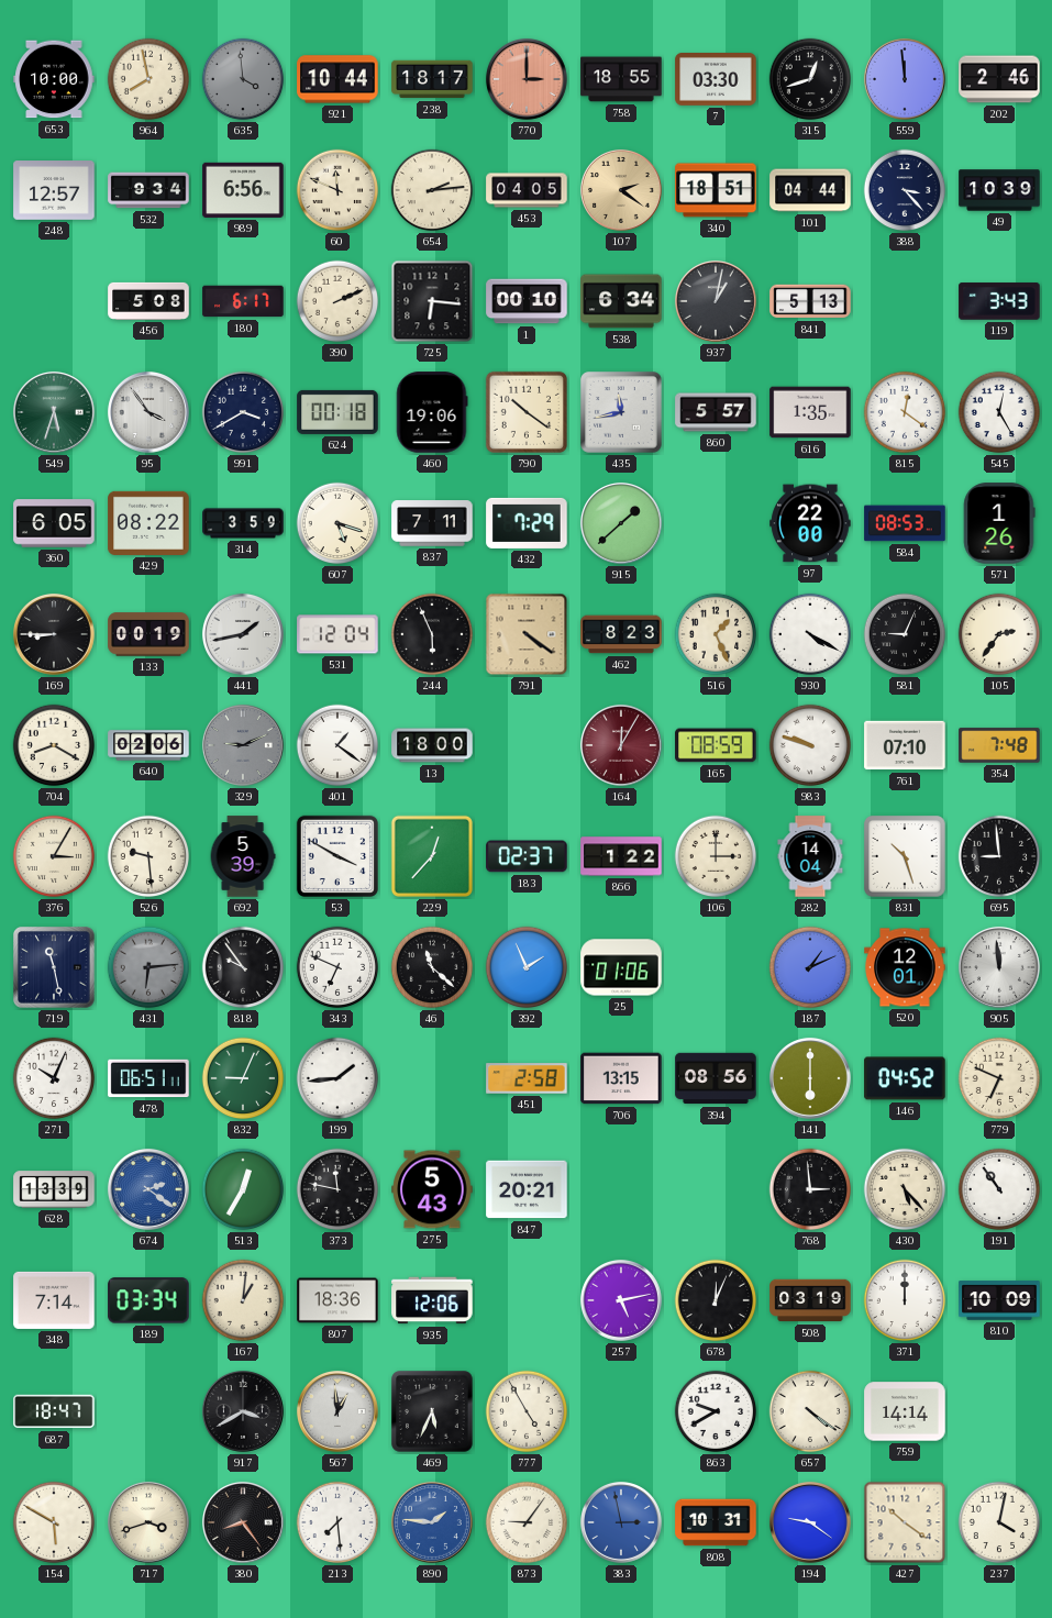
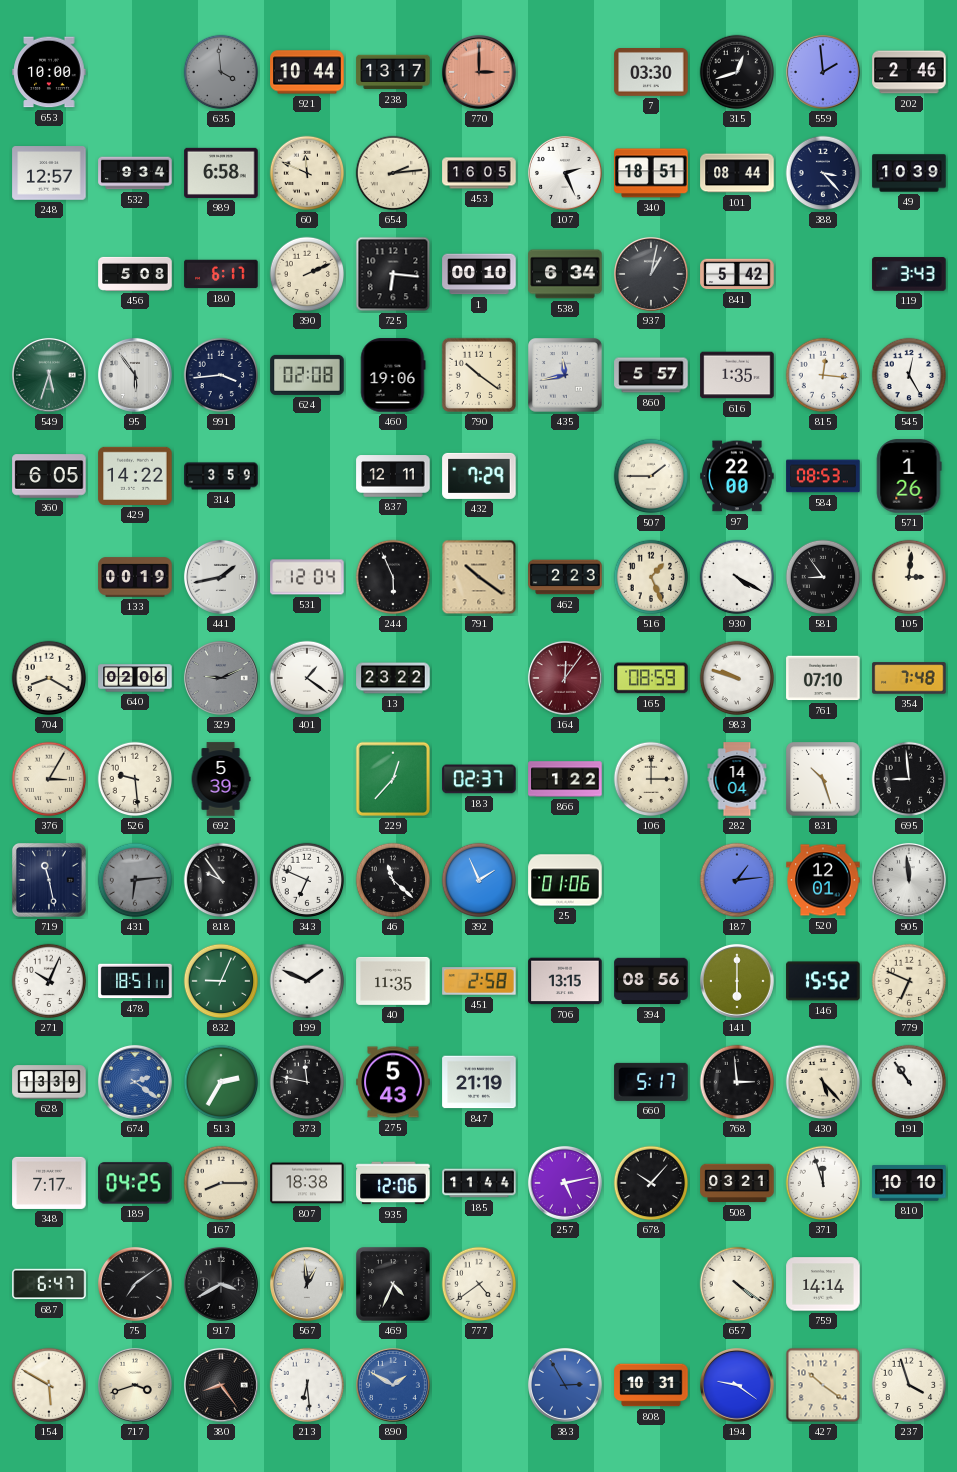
964: 7:58 -> none
238: 18:17 -> 13:17
758: 18:55 -> none
559: 11:59 -> 1:59
989: 6:56 -> 6:58
453: 04:05 -> 16:05
107: 2:21 -> 2:26
107 dial: champagne -> white
101: 04:44 -> 08:44
841: 5:13 -> 5:42
95: 3:54 -> 5:54
991: 3:40 -> 3:44
624: 00:18 -> 02:08
815: 12:21 -> 12:16
429: 08:22 -> 14:22
607: 5:18 -> none
837: 7:11 -> 12:11
915: 1:38 -> none
507: none -> 1:45
169: 8:45 -> none
791: 4:21 -> 10:21
462: 8:23 -> 2:23
581: 9:04 -> 8:54
105: 2:36 -> 3:01
13: 18:00 -> 23:22
164: 12:05 -> 12:06
53: 3:50 -> none
187: 1:11 -> 1:14
478: 06:51 -> 18:51
199: 1:44 -> 1:49
40: none -> 11:35
146: 04:52 -> 15:52
513: 12:35 -> 2:35
847: 20:21 -> 21:19
660: none -> 5:17
348: 7:14 -> 7:17
189: 03:34 -> 04:25
167: 1:01 -> 8:15
807: 18:36 -> 18:38
185: none -> 11:44
678: 12:04 -> 10:07
508: 03:19 -> 03:21
371: 12:00 -> 11:57
810: 10:09 -> 10:10
687: 18:47 -> 6:47
75: none -> 7:09
469: 5:34 -> 4:34
777: 4:55 -> 4:39
863: 9:40 -> none
213: 7:29 -> 6:29
890: 1:46 -> 1:50
873: 9:06 -> none
383: 2:58 -> 2:55
237: 4:02 -> 3:57
